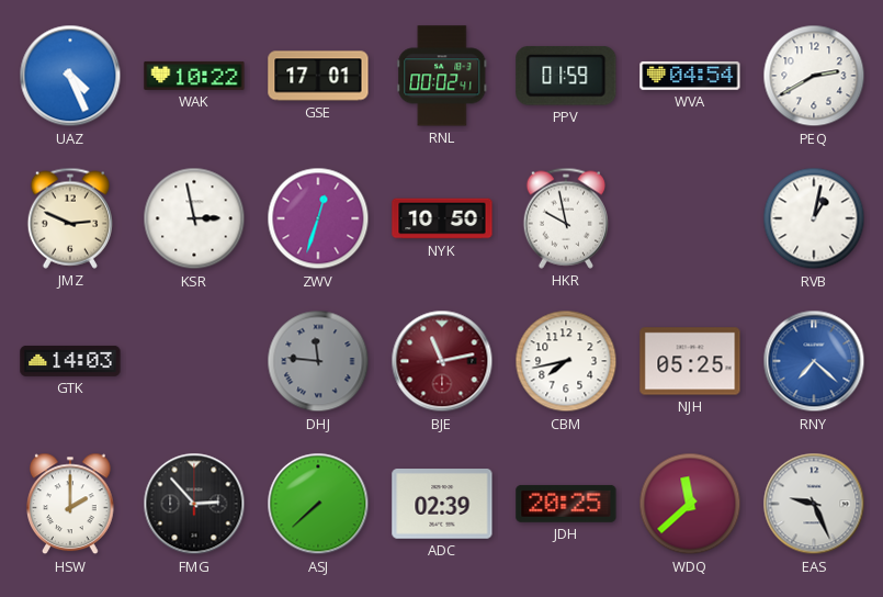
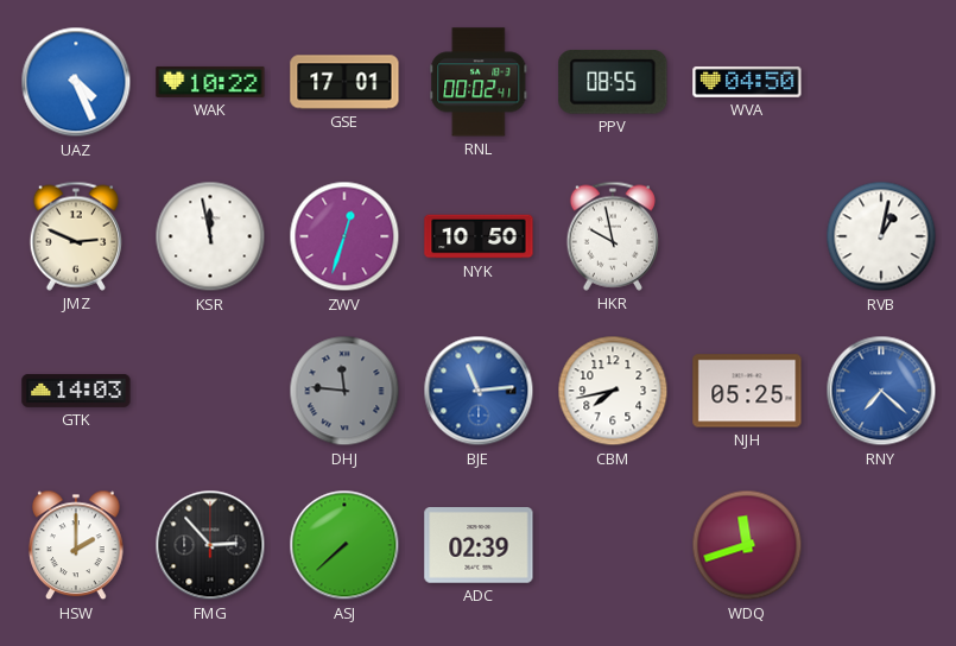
PPV: 01:59 -> 08:55
WVA: 04:54 -> 04:50
PEQ: 2:40 -> none
KSR: 2:58 -> 11:58
BJE: 11:13 -> 11:14
BJE dial: burgundy -> blue
JDH: 20:25 -> none
WDQ: 11:38 -> 11:42
EAS: 9:26 -> none
